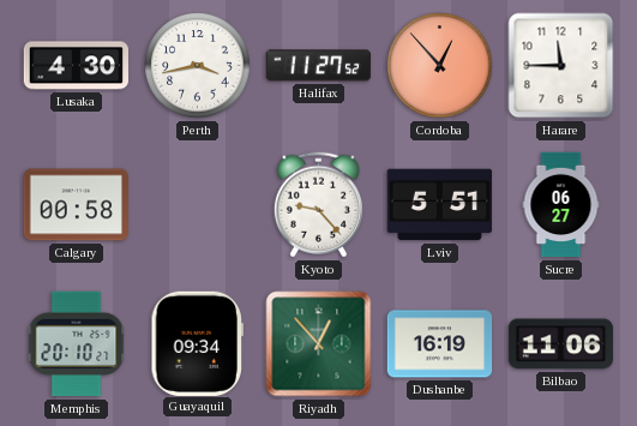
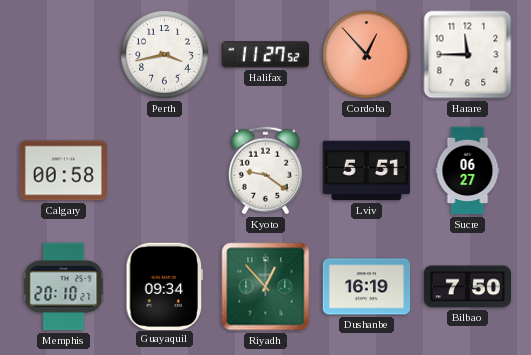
Lusaka: 4:30 -> none
Kyoto: 9:23 -> 9:21
Bilbao: 11:06 -> 7:50
